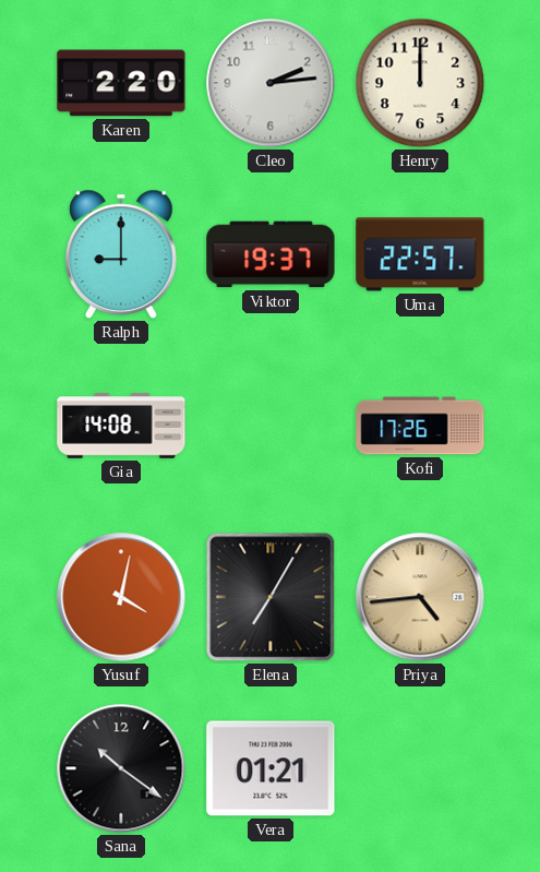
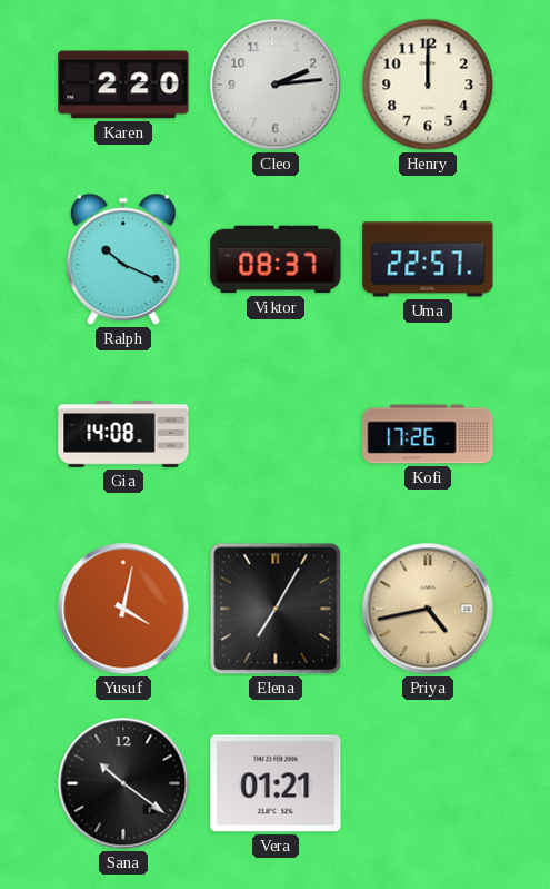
Ralph: 9:00 -> 10:19
Viktor: 19:37 -> 08:37
Priya: 4:44 -> 4:43
